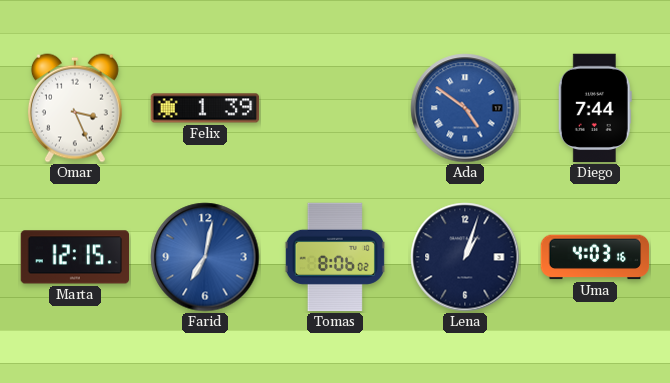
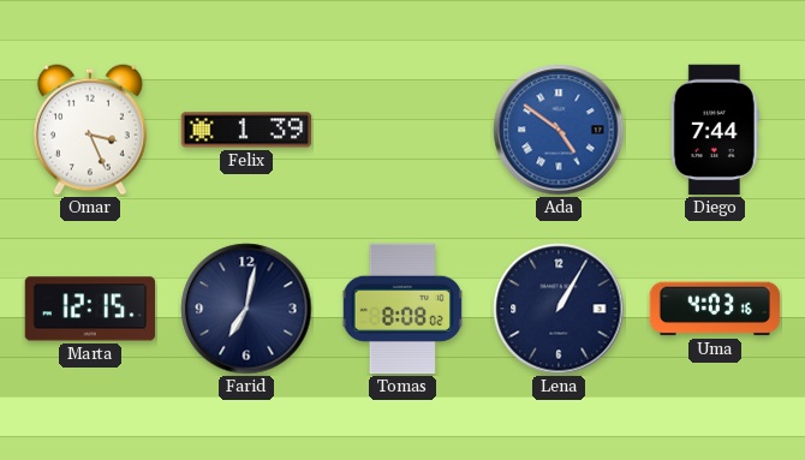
Farid dial: blue -> navy
Tomas: 8:06 -> 8:08
Lena: 1:03 -> 1:05
